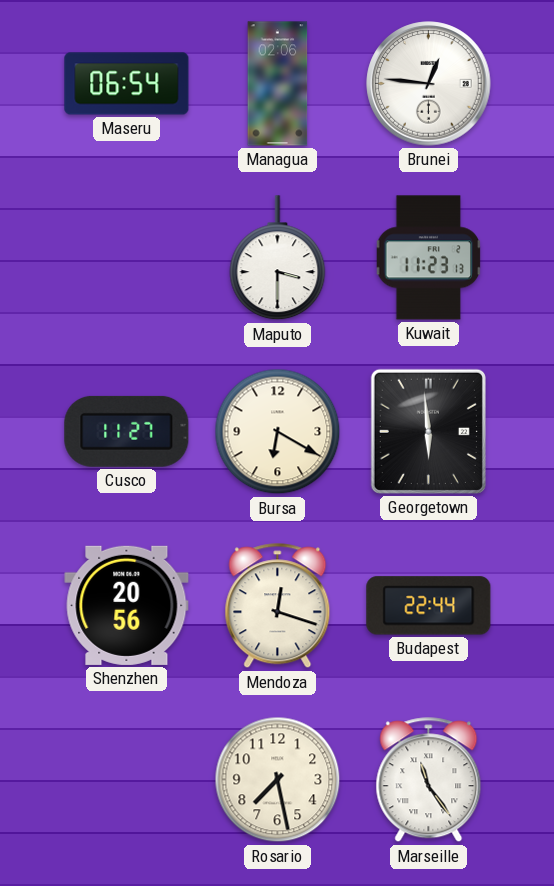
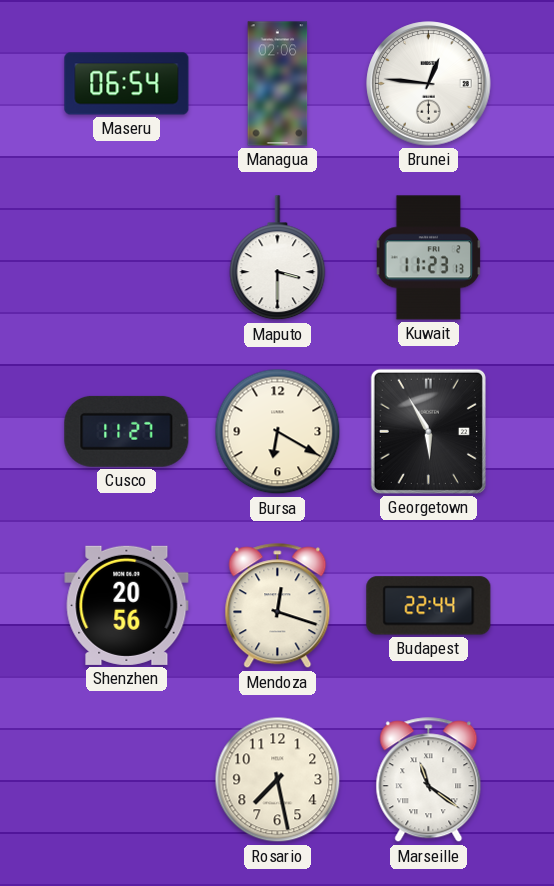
Georgetown: 5:59 -> 5:55
Marseille: 11:24 -> 11:21
